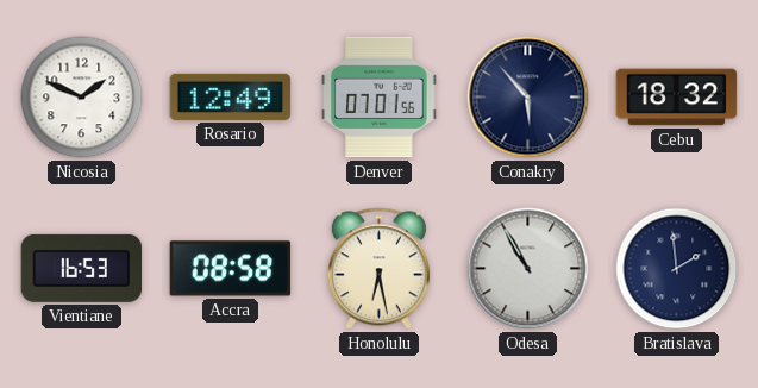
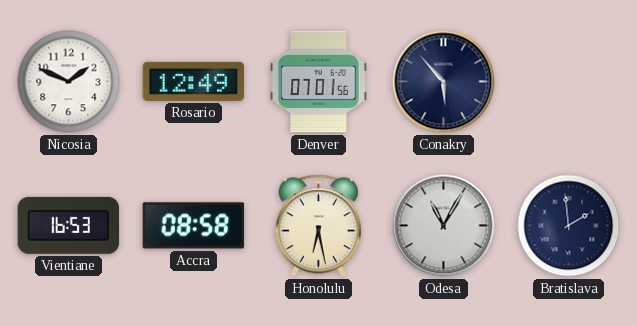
Cebu: 18:32 -> none
Odesa: 10:55 -> 11:05
